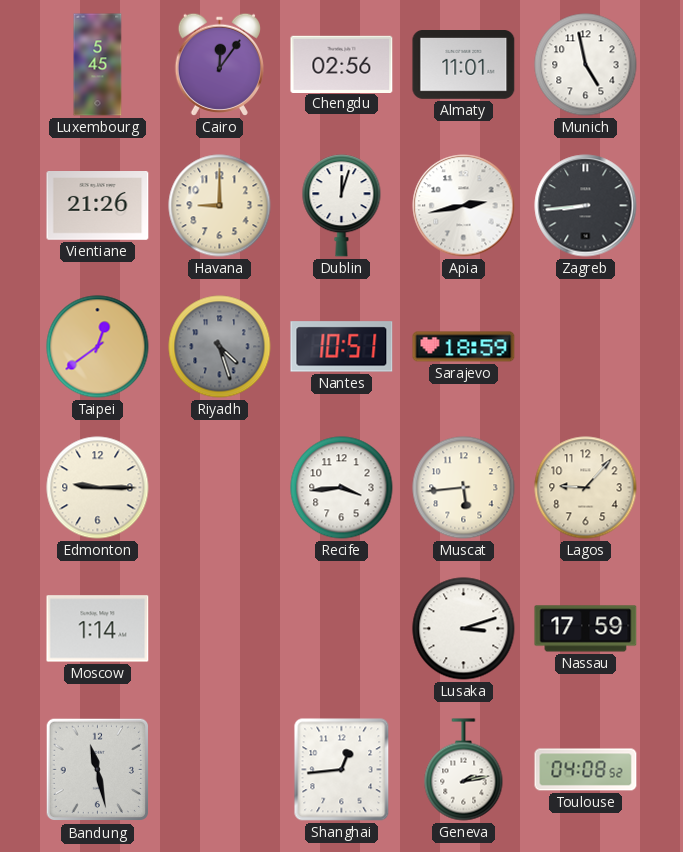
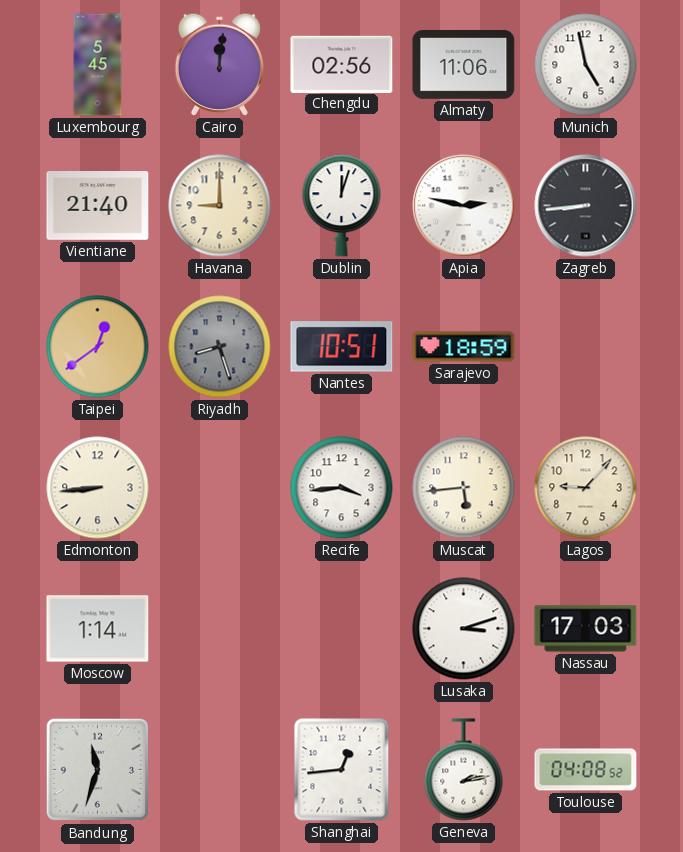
Cairo: 12:06 -> 12:01
Almaty: 11:01 -> 11:06
Vientiane: 21:26 -> 21:40
Apia: 2:43 -> 2:47
Riyadh: 4:27 -> 8:27
Edmonton: 9:15 -> 8:44
Nassau: 17:59 -> 17:03
Bandung: 11:28 -> 11:33
